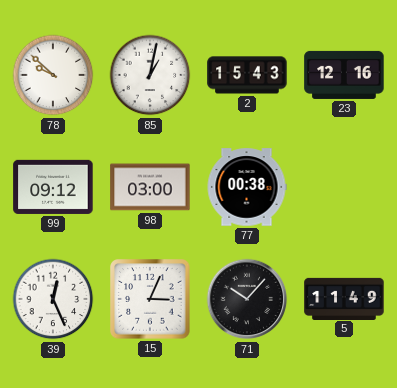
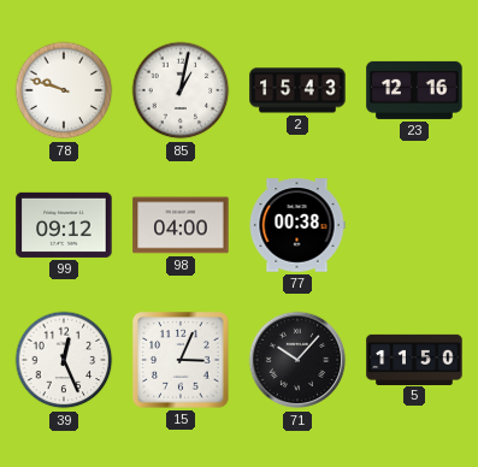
78: 9:52 -> 9:48
98: 03:00 -> 04:00
5: 11:49 -> 11:50
